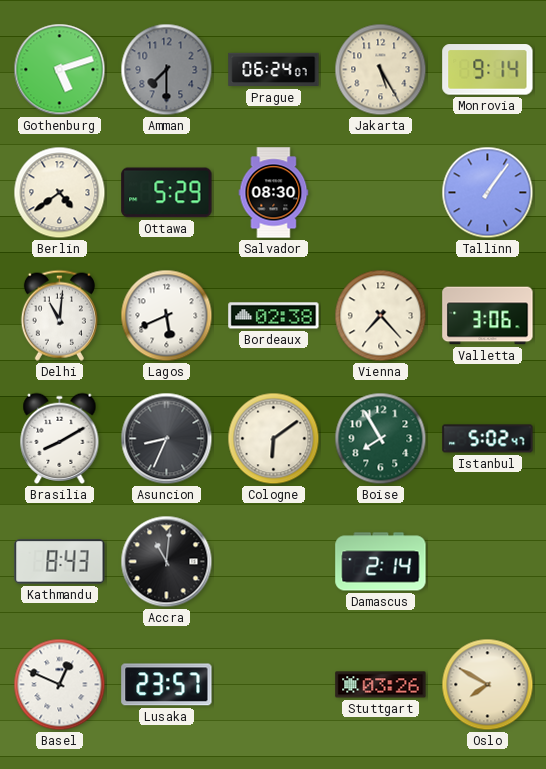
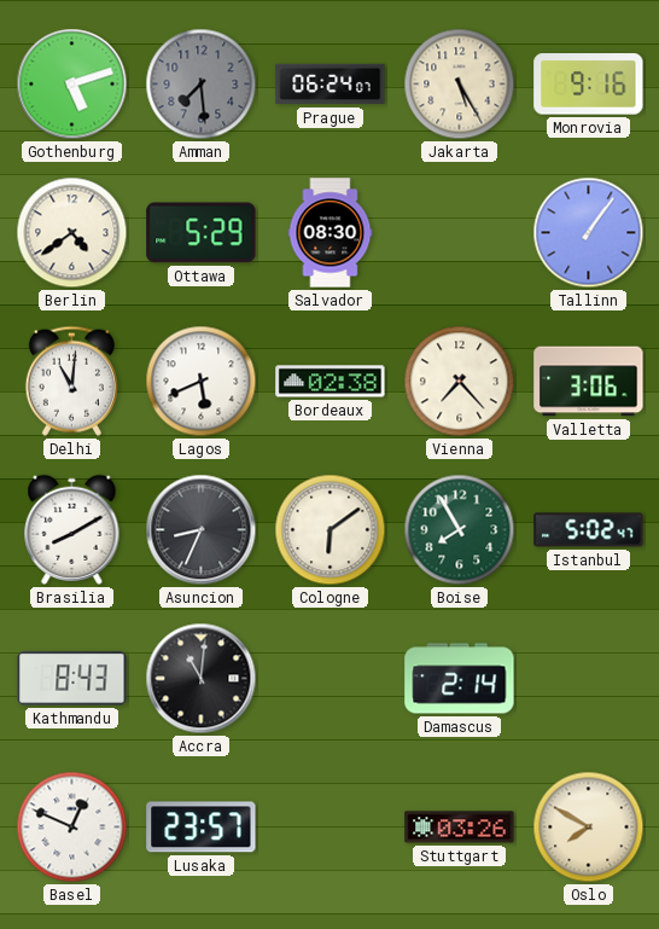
Amman: 7:30 -> 7:29
Monrovia: 9:14 -> 9:16
